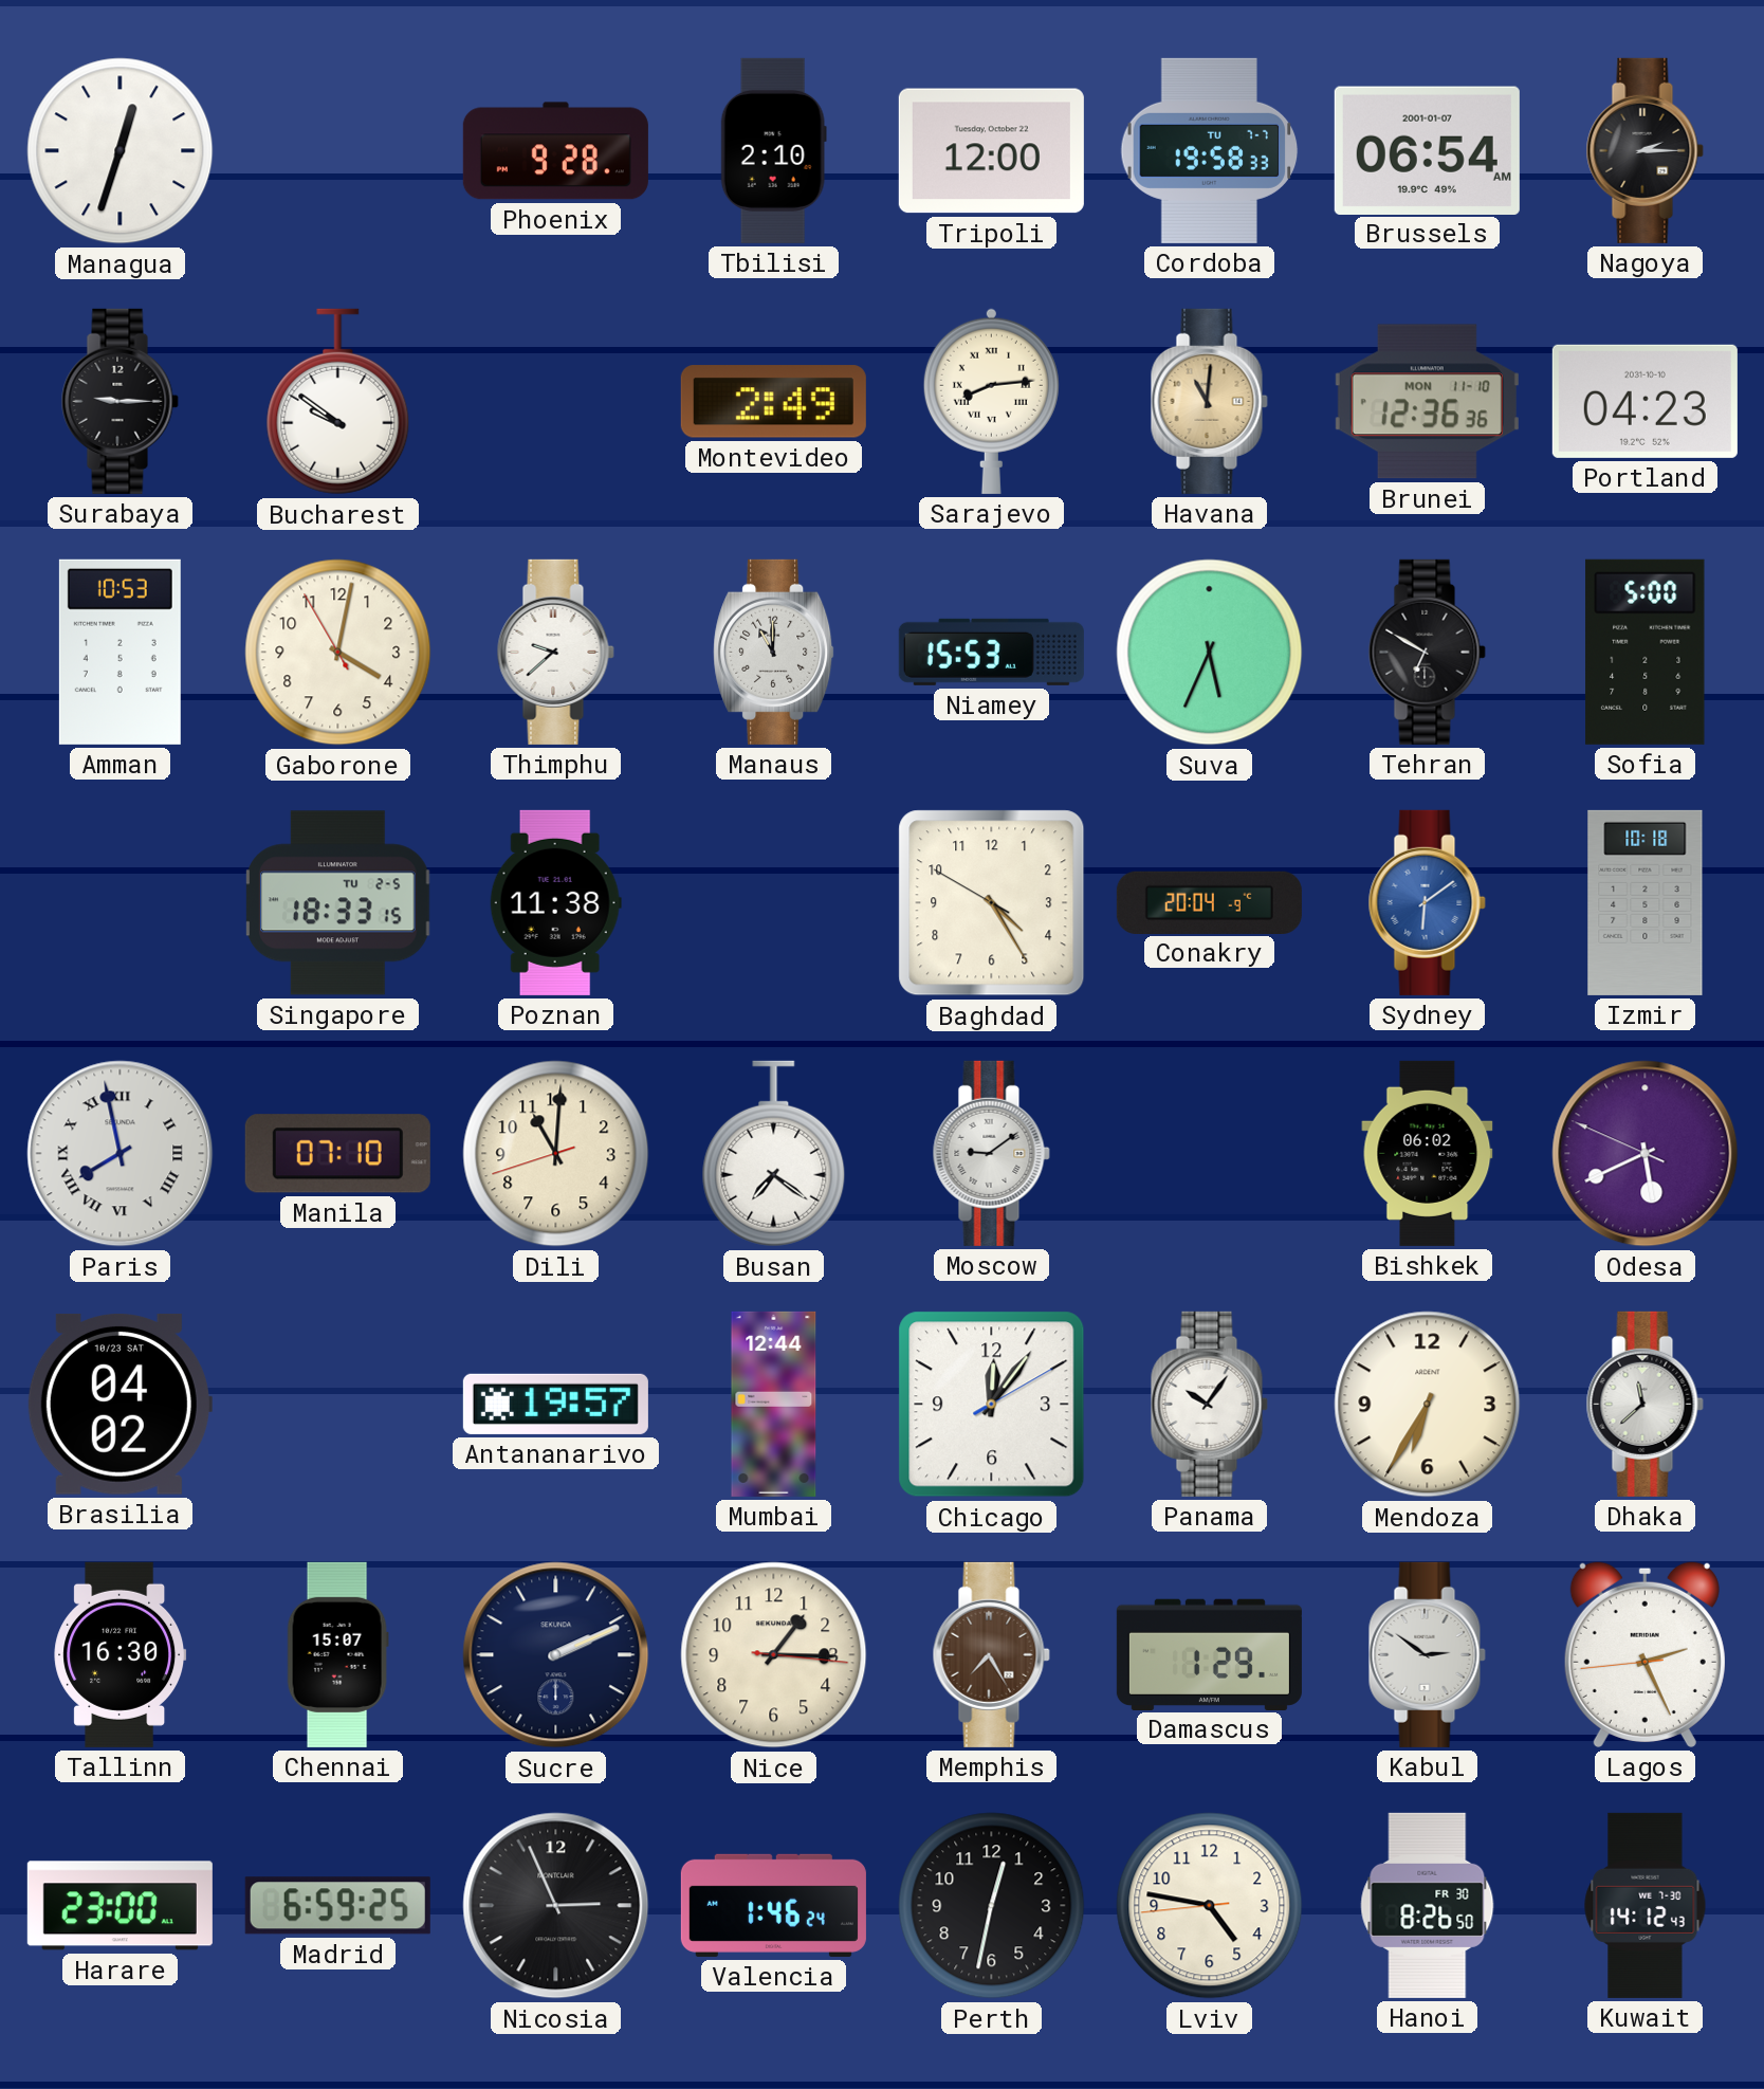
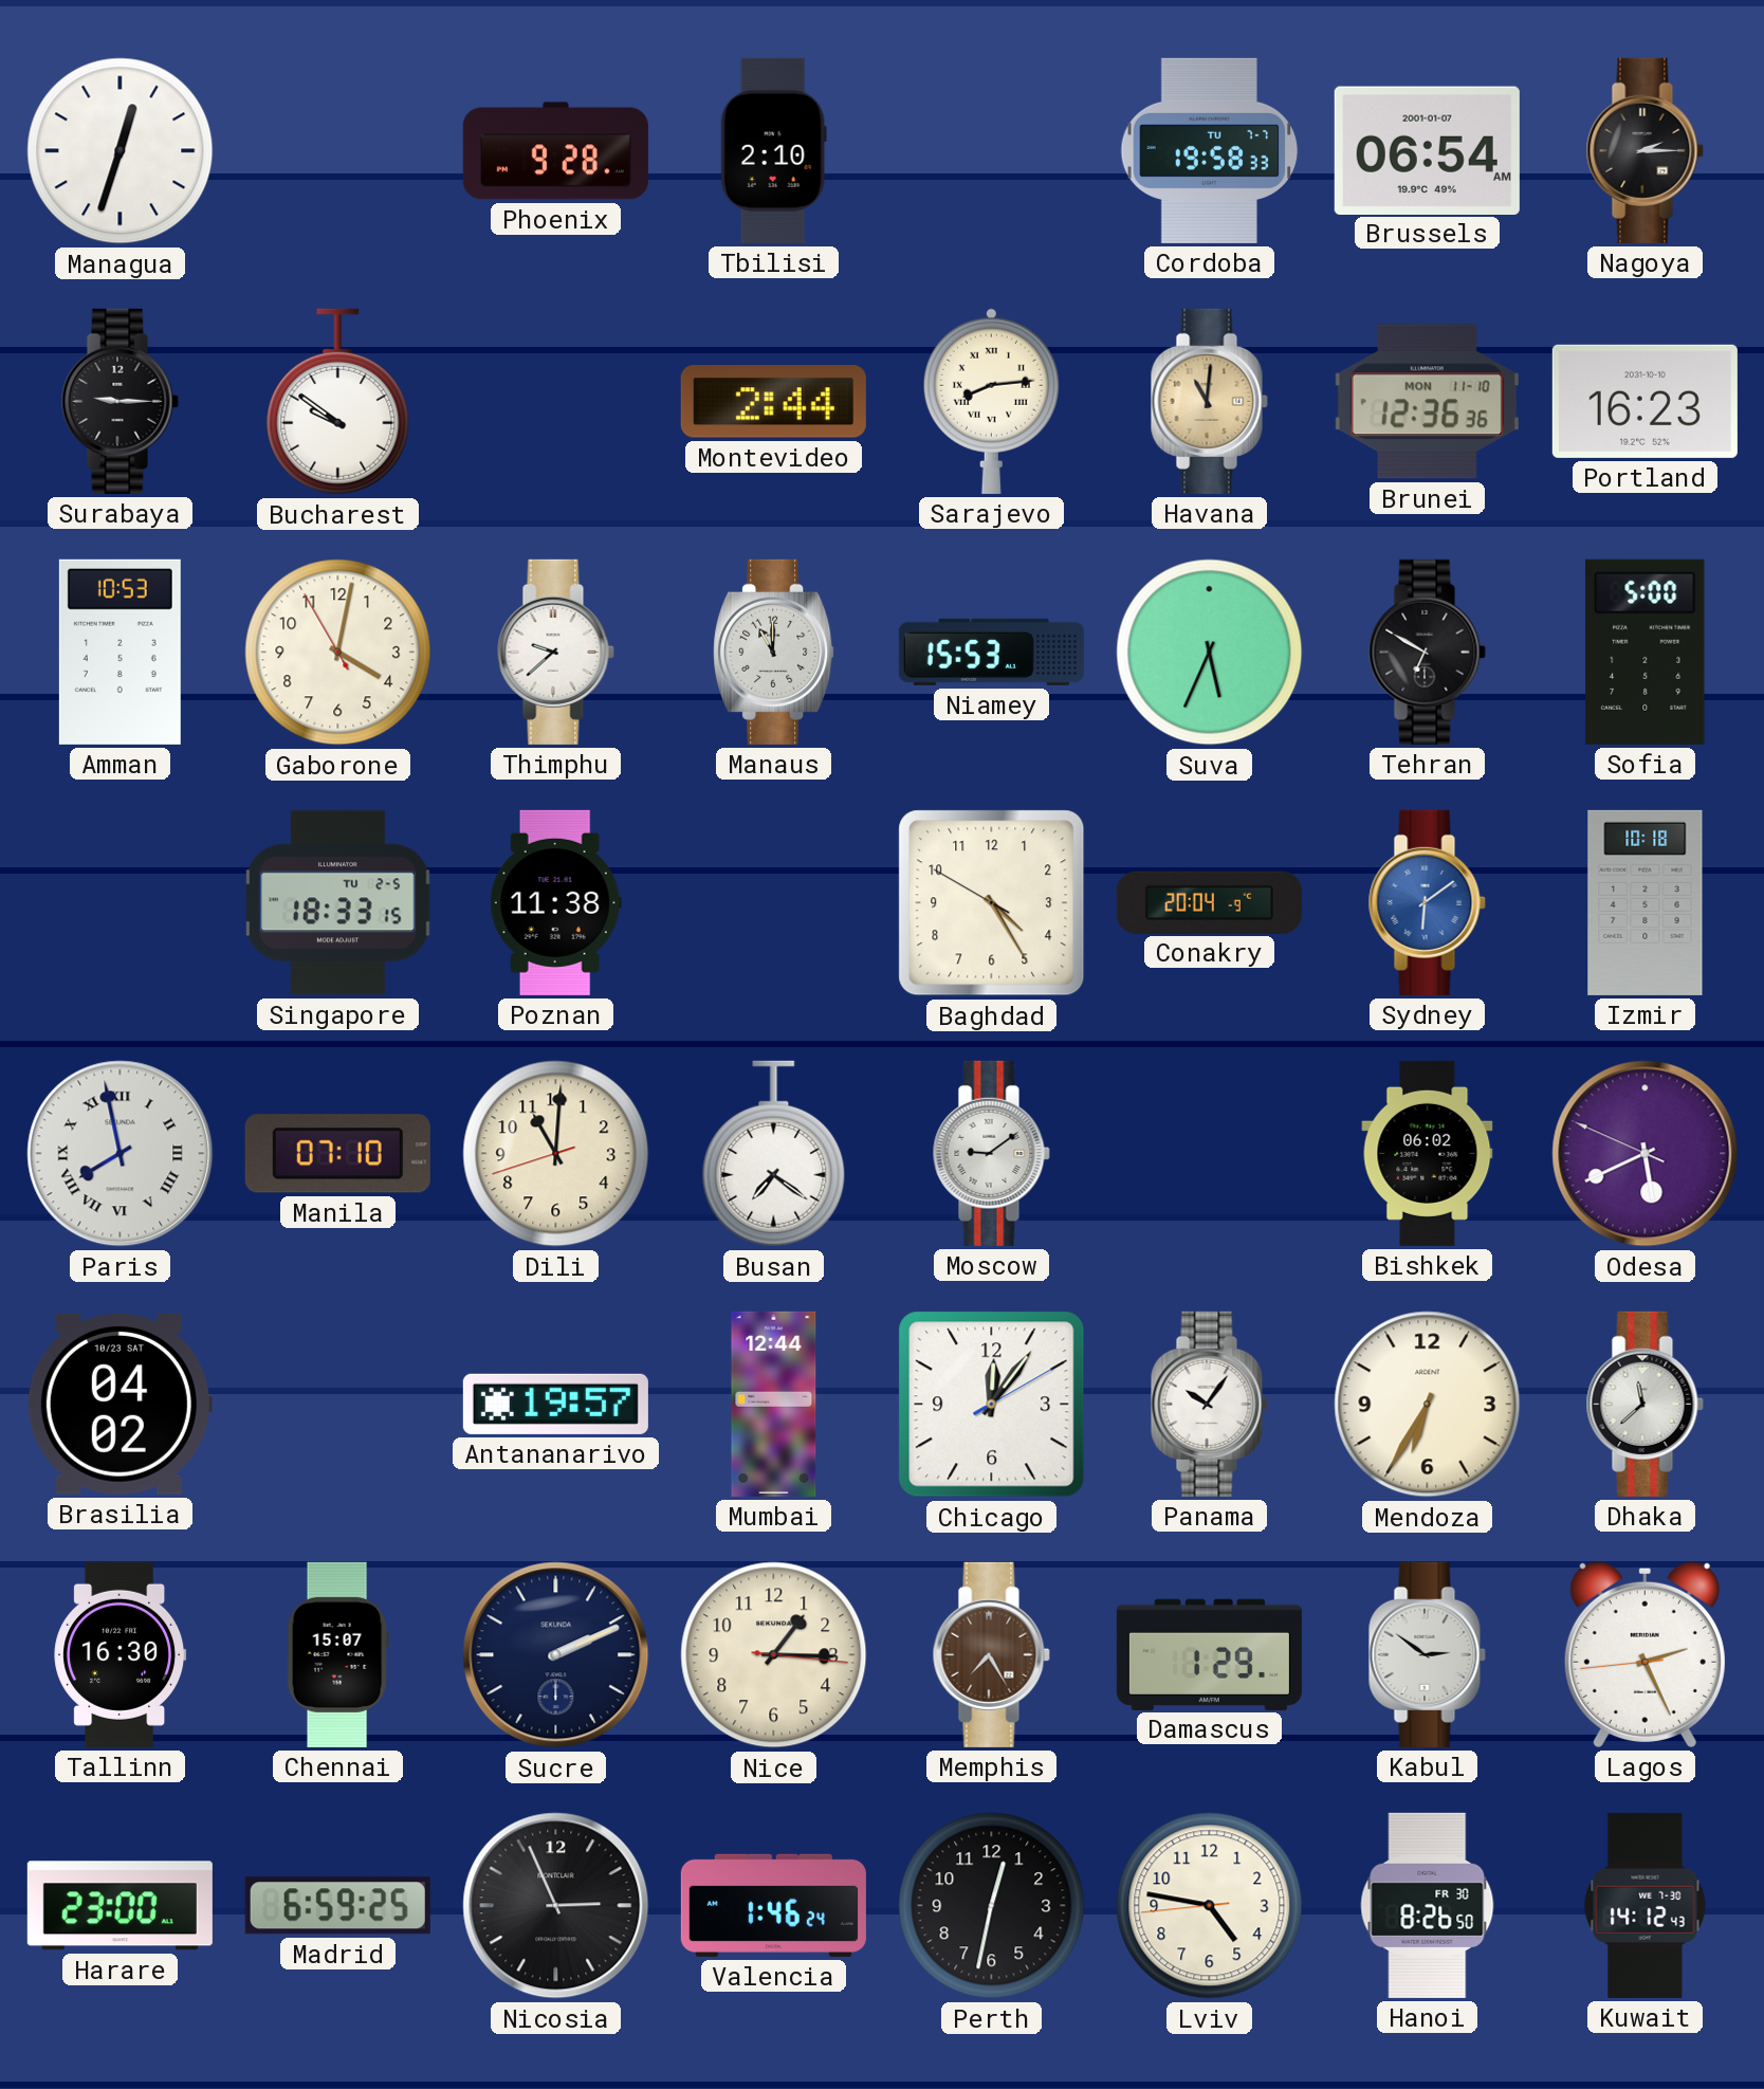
Tripoli: 12:00 -> none
Montevideo: 2:49 -> 2:44
Portland: 04:23 -> 16:23
